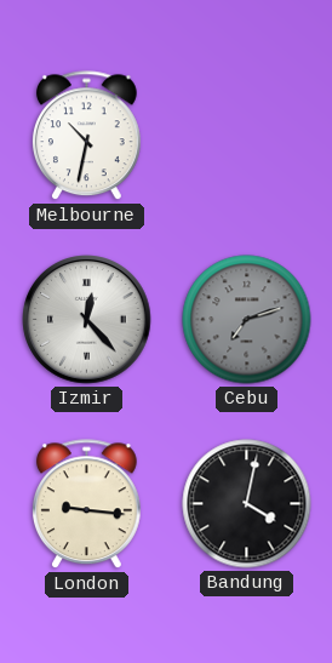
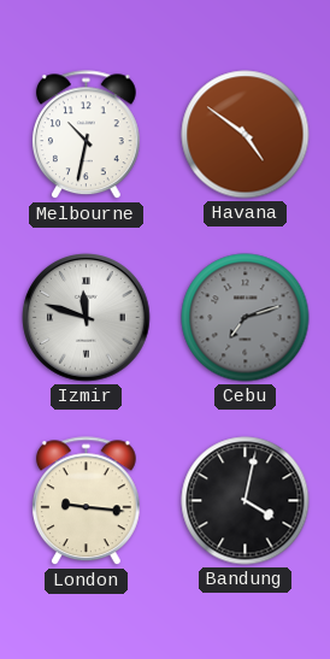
Havana: none -> 4:51
Izmir: 12:23 -> 11:48
